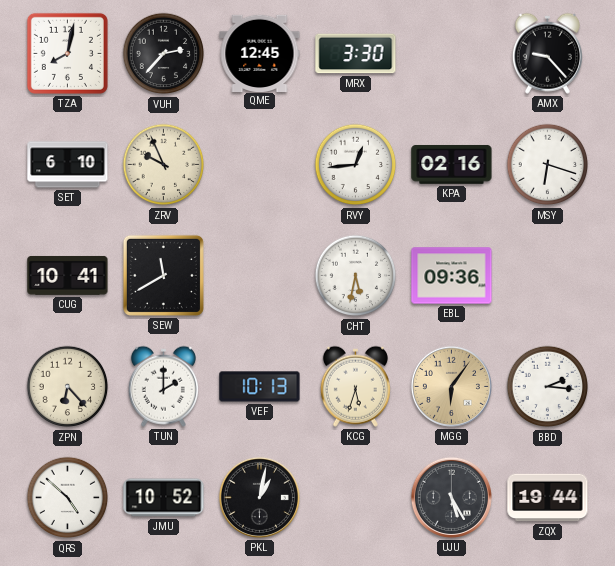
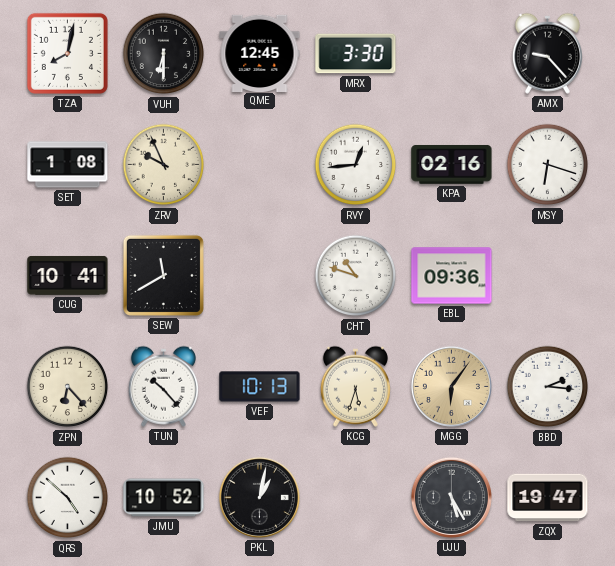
VUH: 2:37 -> 6:30
SET: 6:10 -> 1:08
CHT: 5:32 -> 10:48
TUN: 2:00 -> 10:23
ZQX: 19:44 -> 19:47
